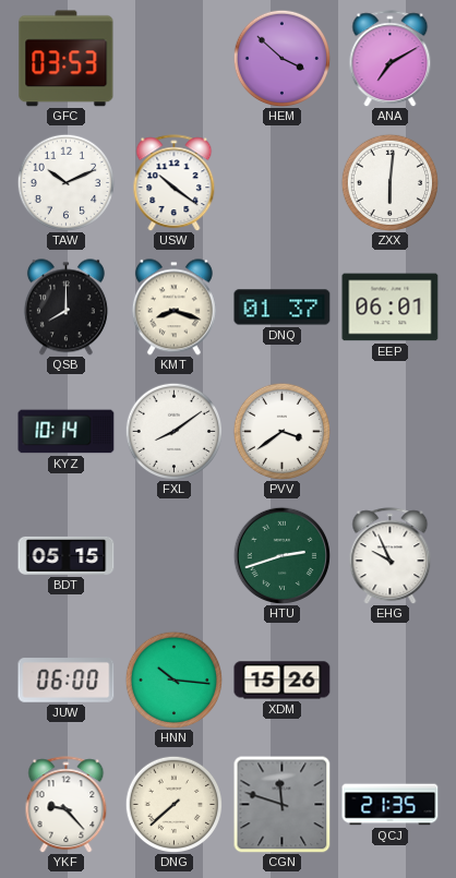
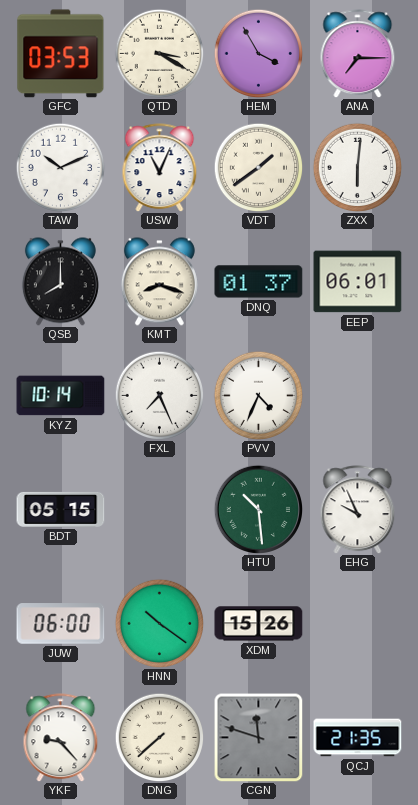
QTD: none -> 3:20
HEM: 3:52 -> 3:55
ANA: 7:10 -> 7:15
USW: 10:21 -> 11:04
VDT: none -> 1:39
FXL: 8:09 -> 7:26
PVV: 3:39 -> 4:34
HTU: 2:42 -> 10:29
HNN: 10:16 -> 10:21
